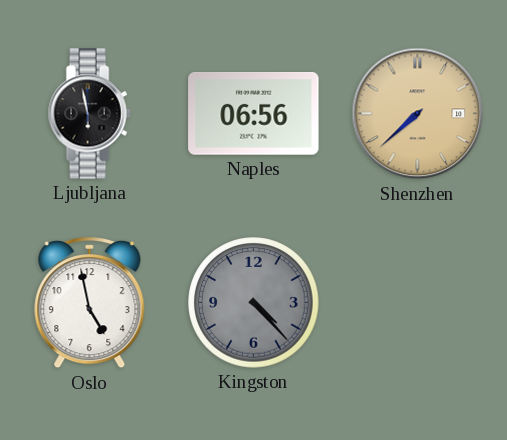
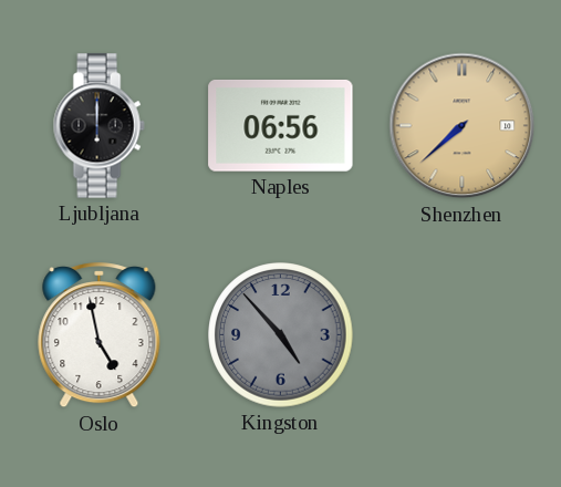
Ljubljana: 5:58 -> 6:00
Kingston: 4:23 -> 4:53
